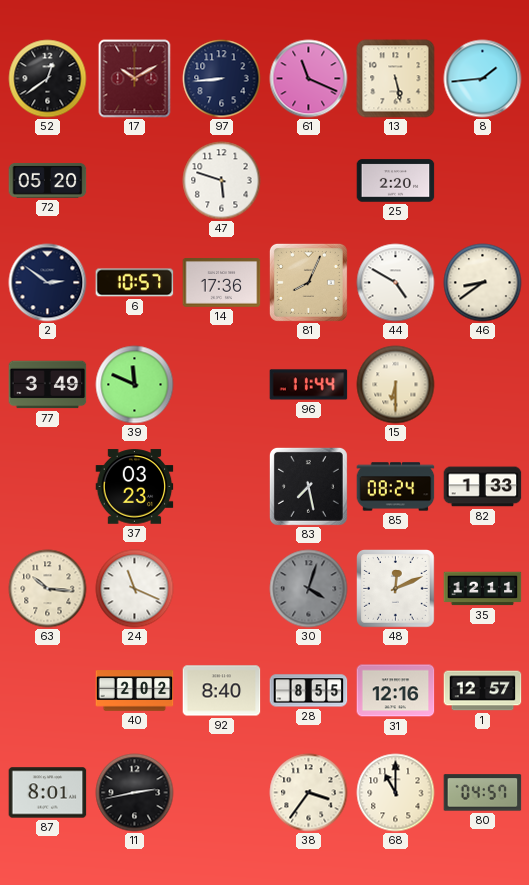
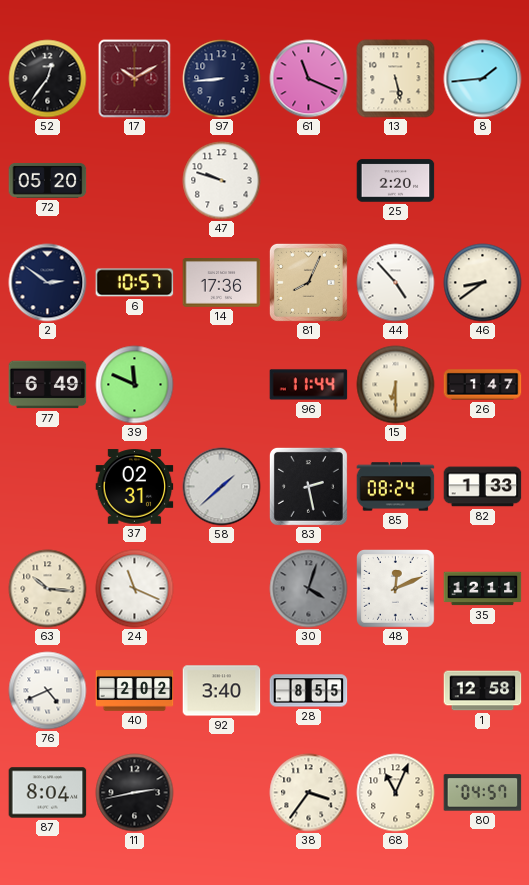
52: 12:39 -> 12:36
47: 5:48 -> 9:48
44: 4:50 -> 4:53
77: 3:49 -> 6:49
26: none -> 1:47
37: 03:23 -> 02:31
58: none -> 1:38
83: 7:28 -> 2:28
76: none -> 4:41
92: 8:40 -> 3:40
31: 12:16 -> none
1: 12:57 -> 12:58
87: 8:01 -> 8:04
68: 11:00 -> 11:04
